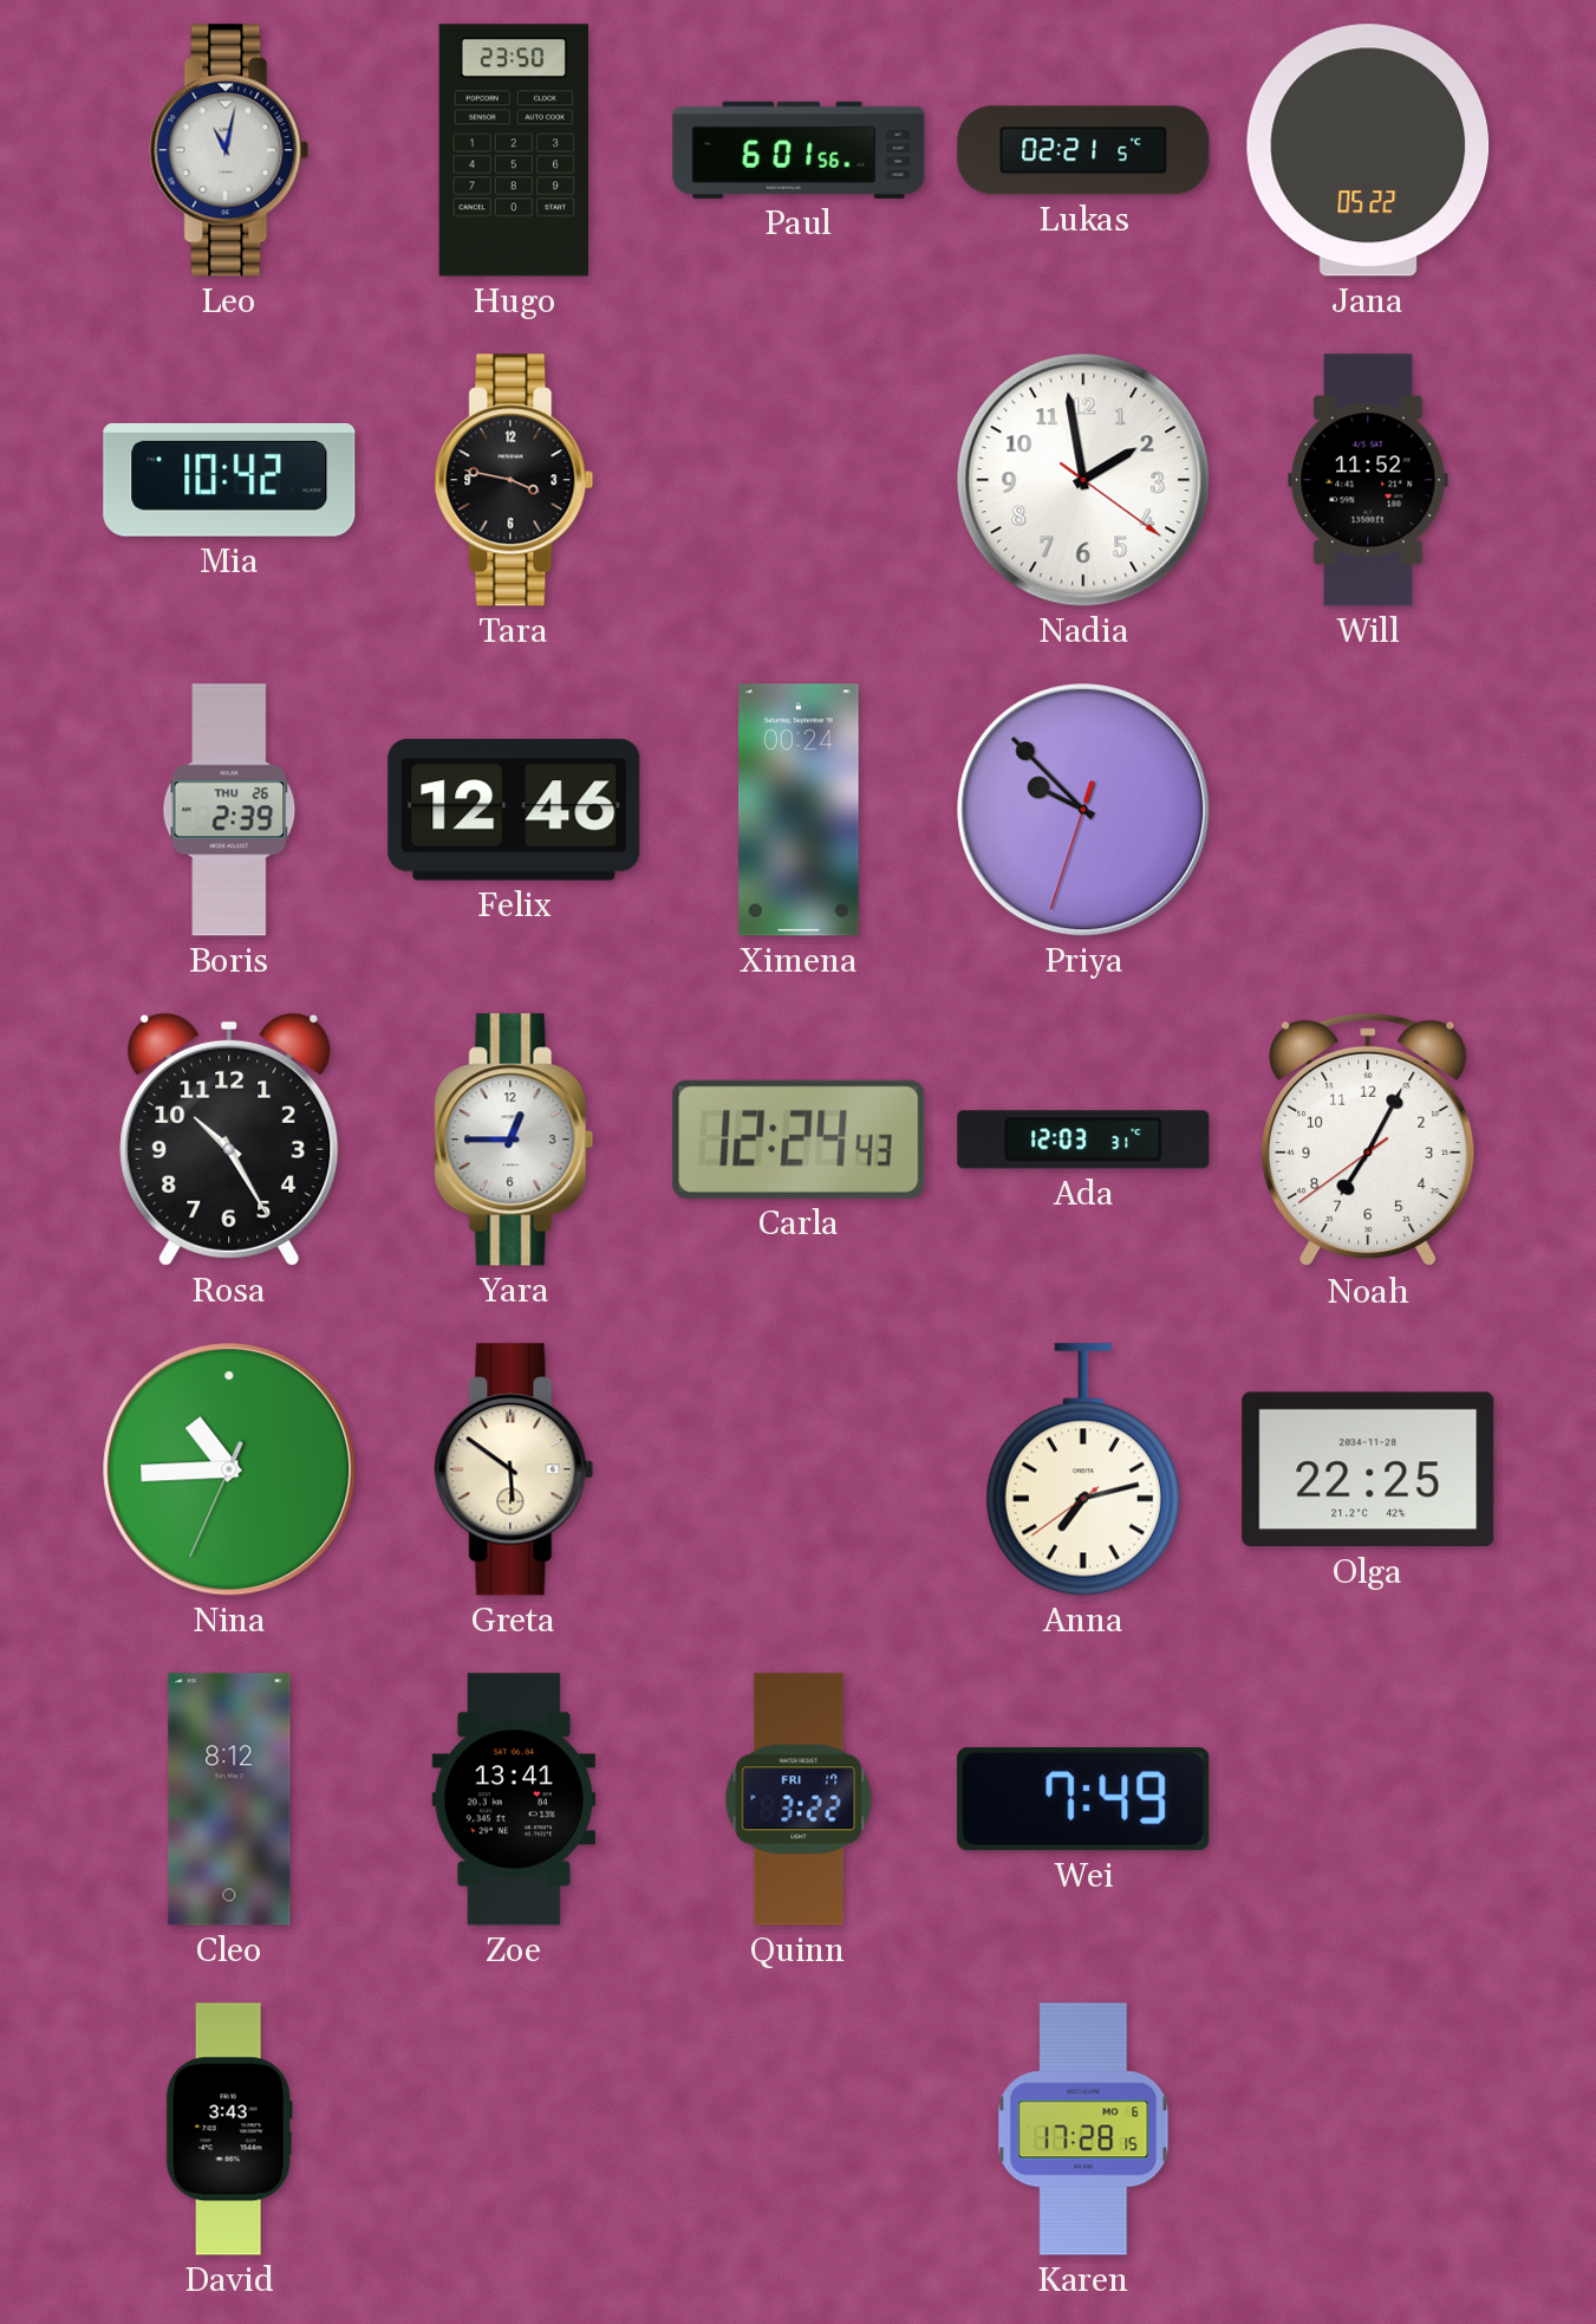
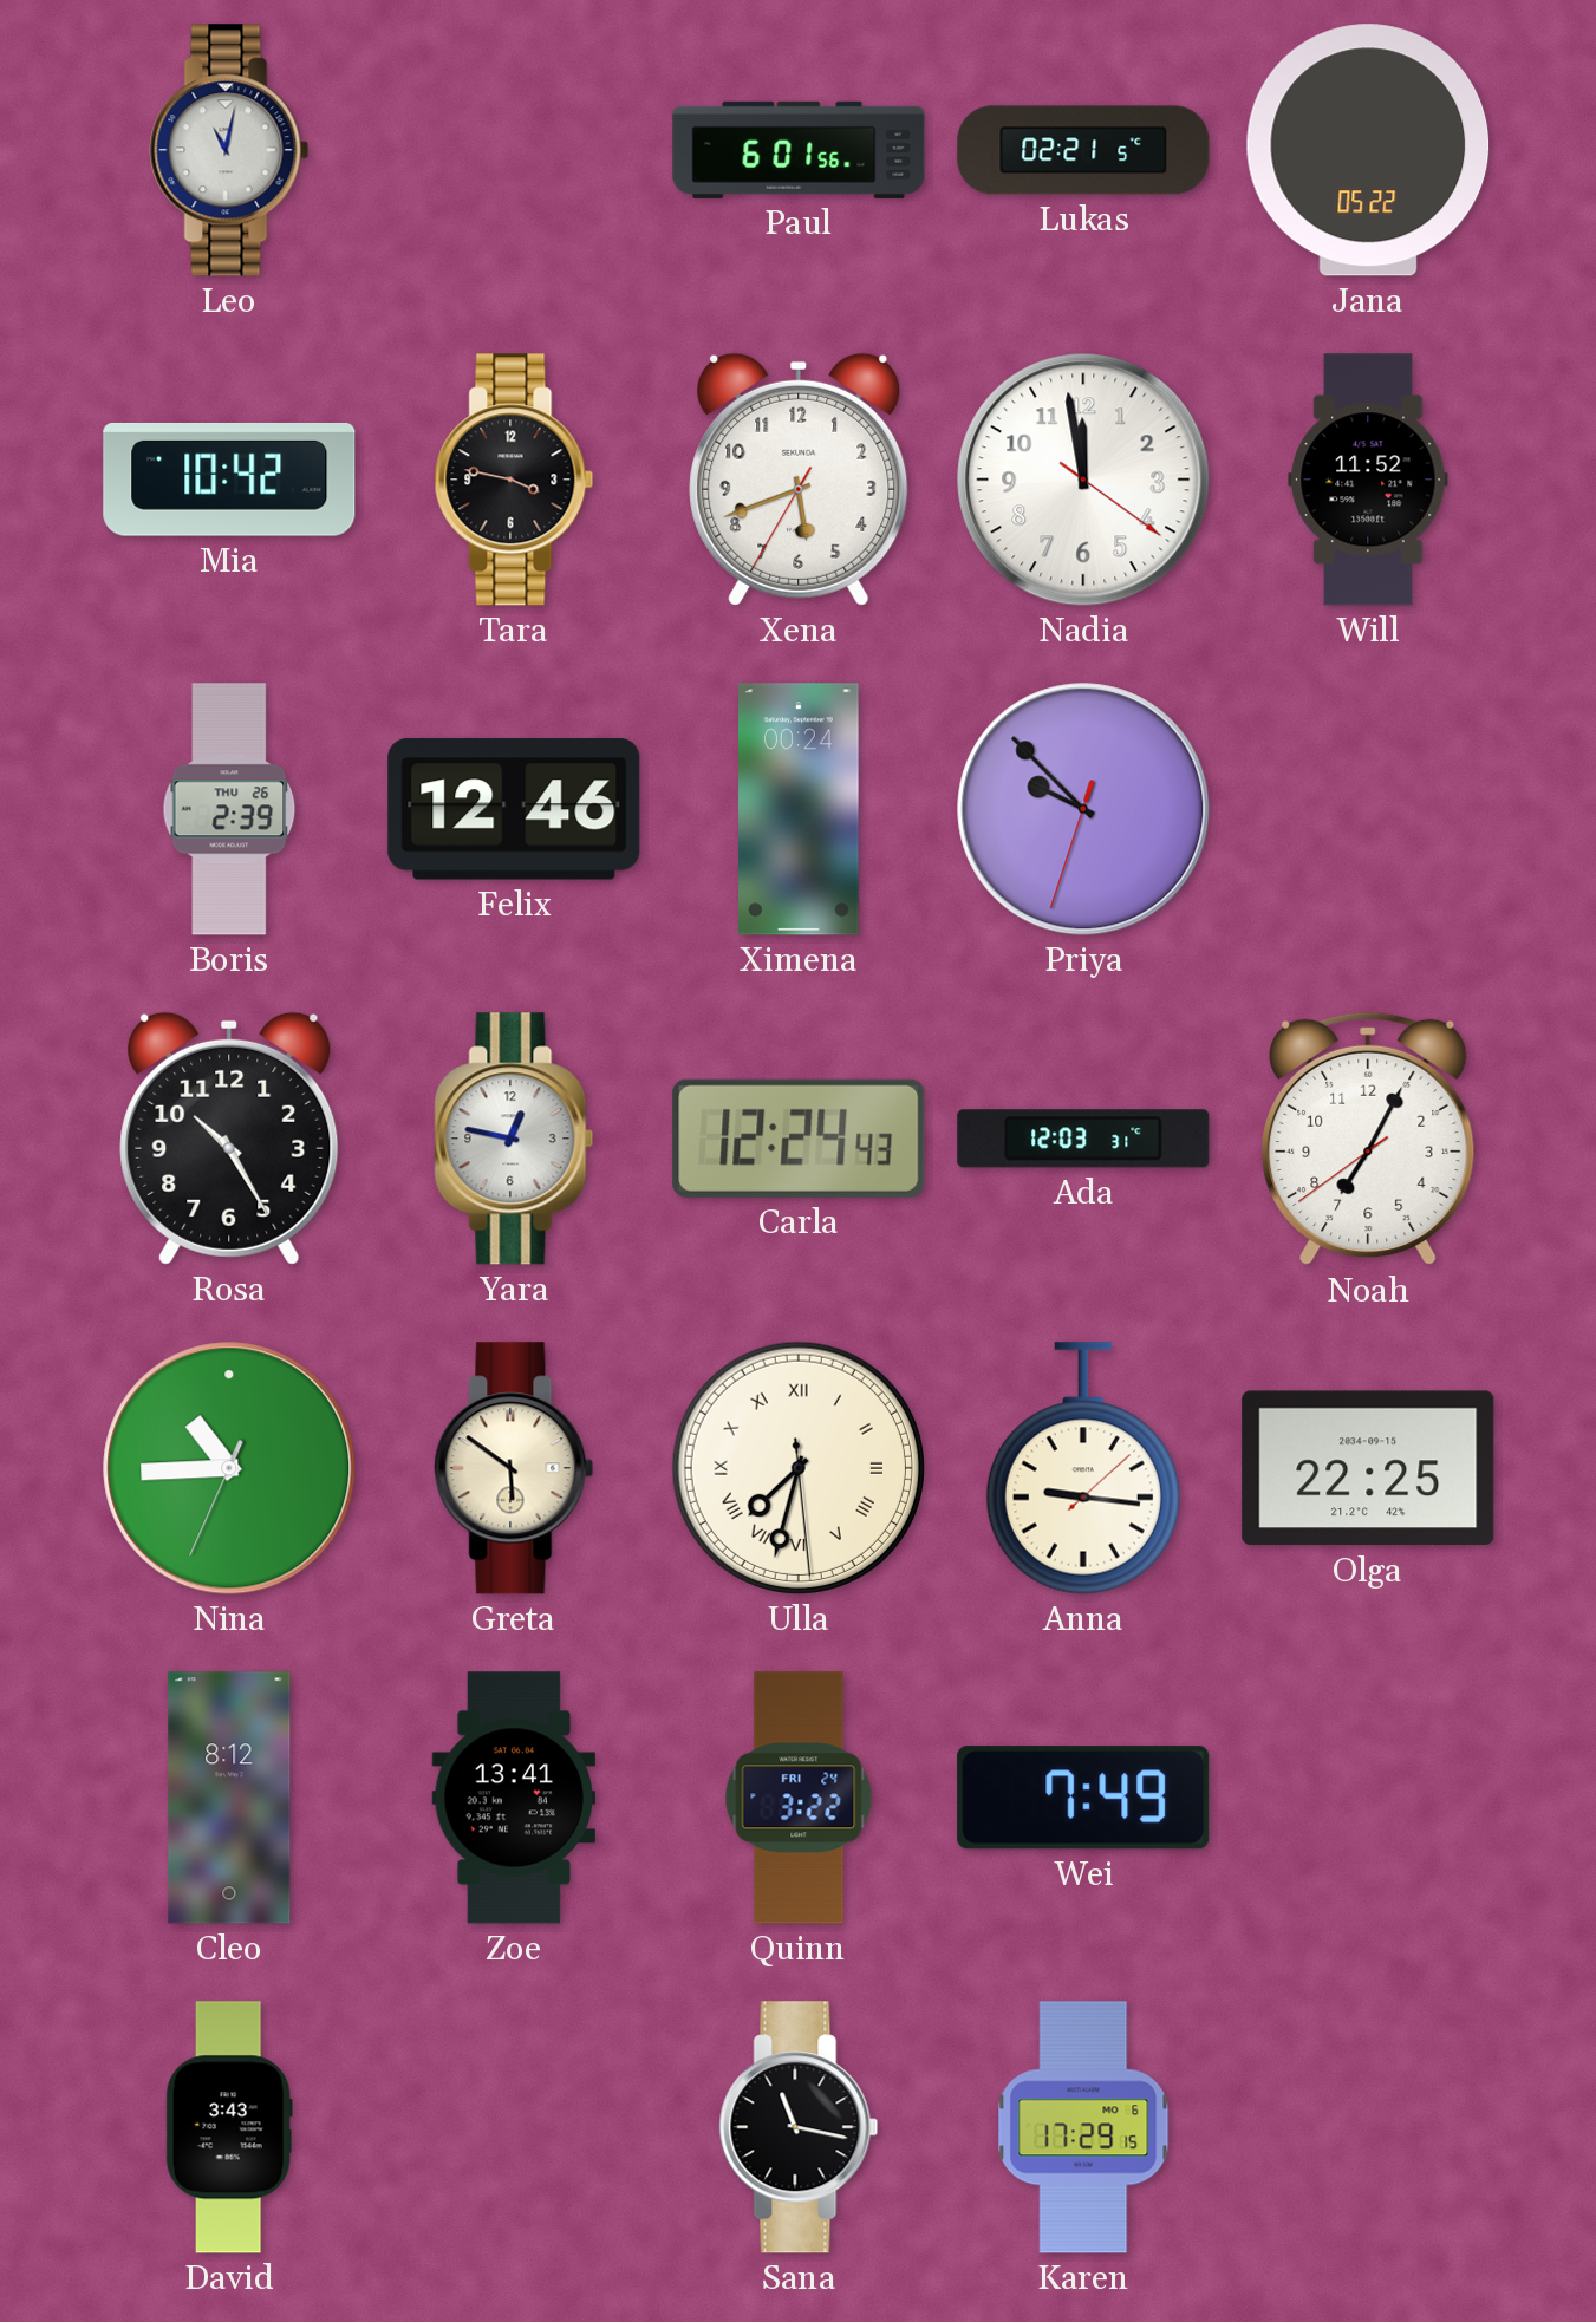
Hugo: 23:50 -> none
Xena: none -> 5:41
Nadia: 1:58 -> 11:58
Yara: 12:45 -> 12:47
Ulla: none -> 7:32
Anna: 7:12 -> 9:16
Olga date: 2034-11-28 -> 2034-09-15
Quinn date: FRI 17 -> FRI 24
Sana: none -> 11:17
Karen: 17:28 -> 17:29
